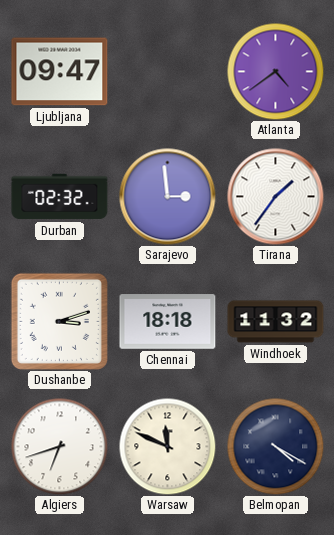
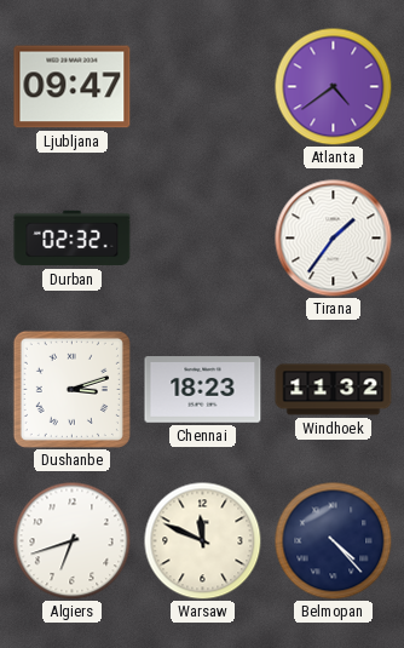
Sarajevo: 2:59 -> none
Chennai: 18:18 -> 18:23
Belmopan: 4:20 -> 4:23
